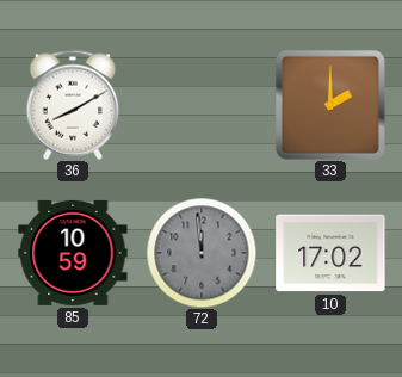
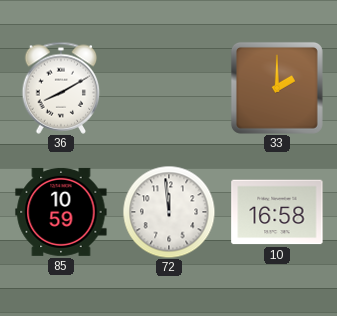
72 dial: grey -> white
10: 17:02 -> 16:58
